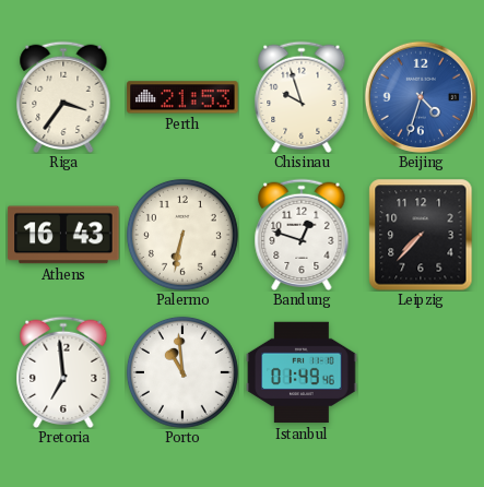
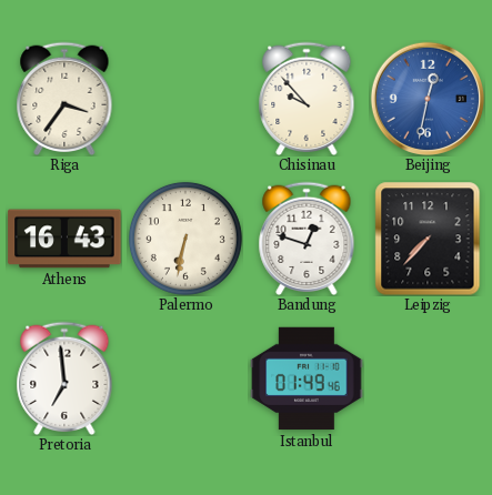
Perth: 21:53 -> none
Chisinau: 9:57 -> 9:53
Beijing: 4:33 -> 12:32
Porto: 10:59 -> none
